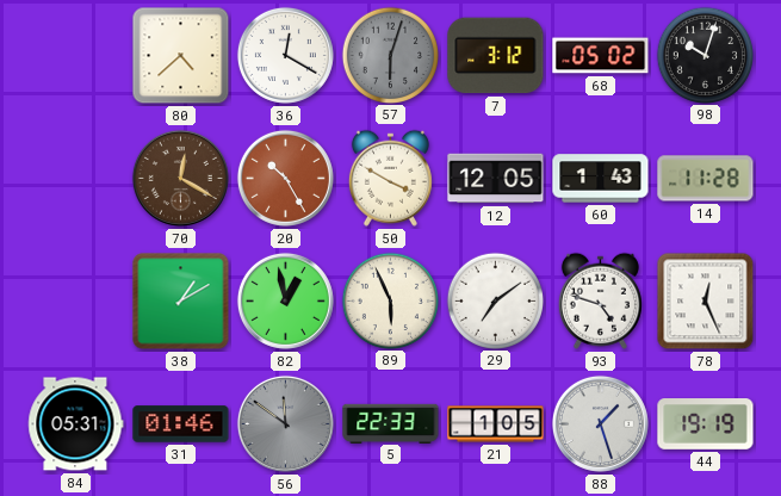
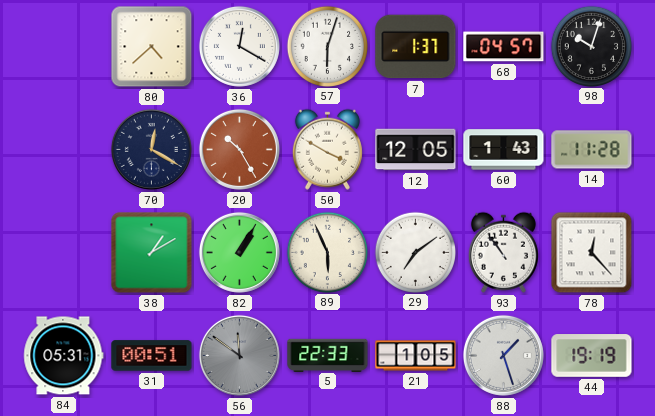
57 dial: grey -> white
7: 3:12 -> 1:37
68: 05:02 -> 04:57
70 dial: brown -> navy
82: 12:58 -> 1:05
93: 4:48 -> 10:54
78: 12:26 -> 12:23
31: 01:46 -> 00:51
